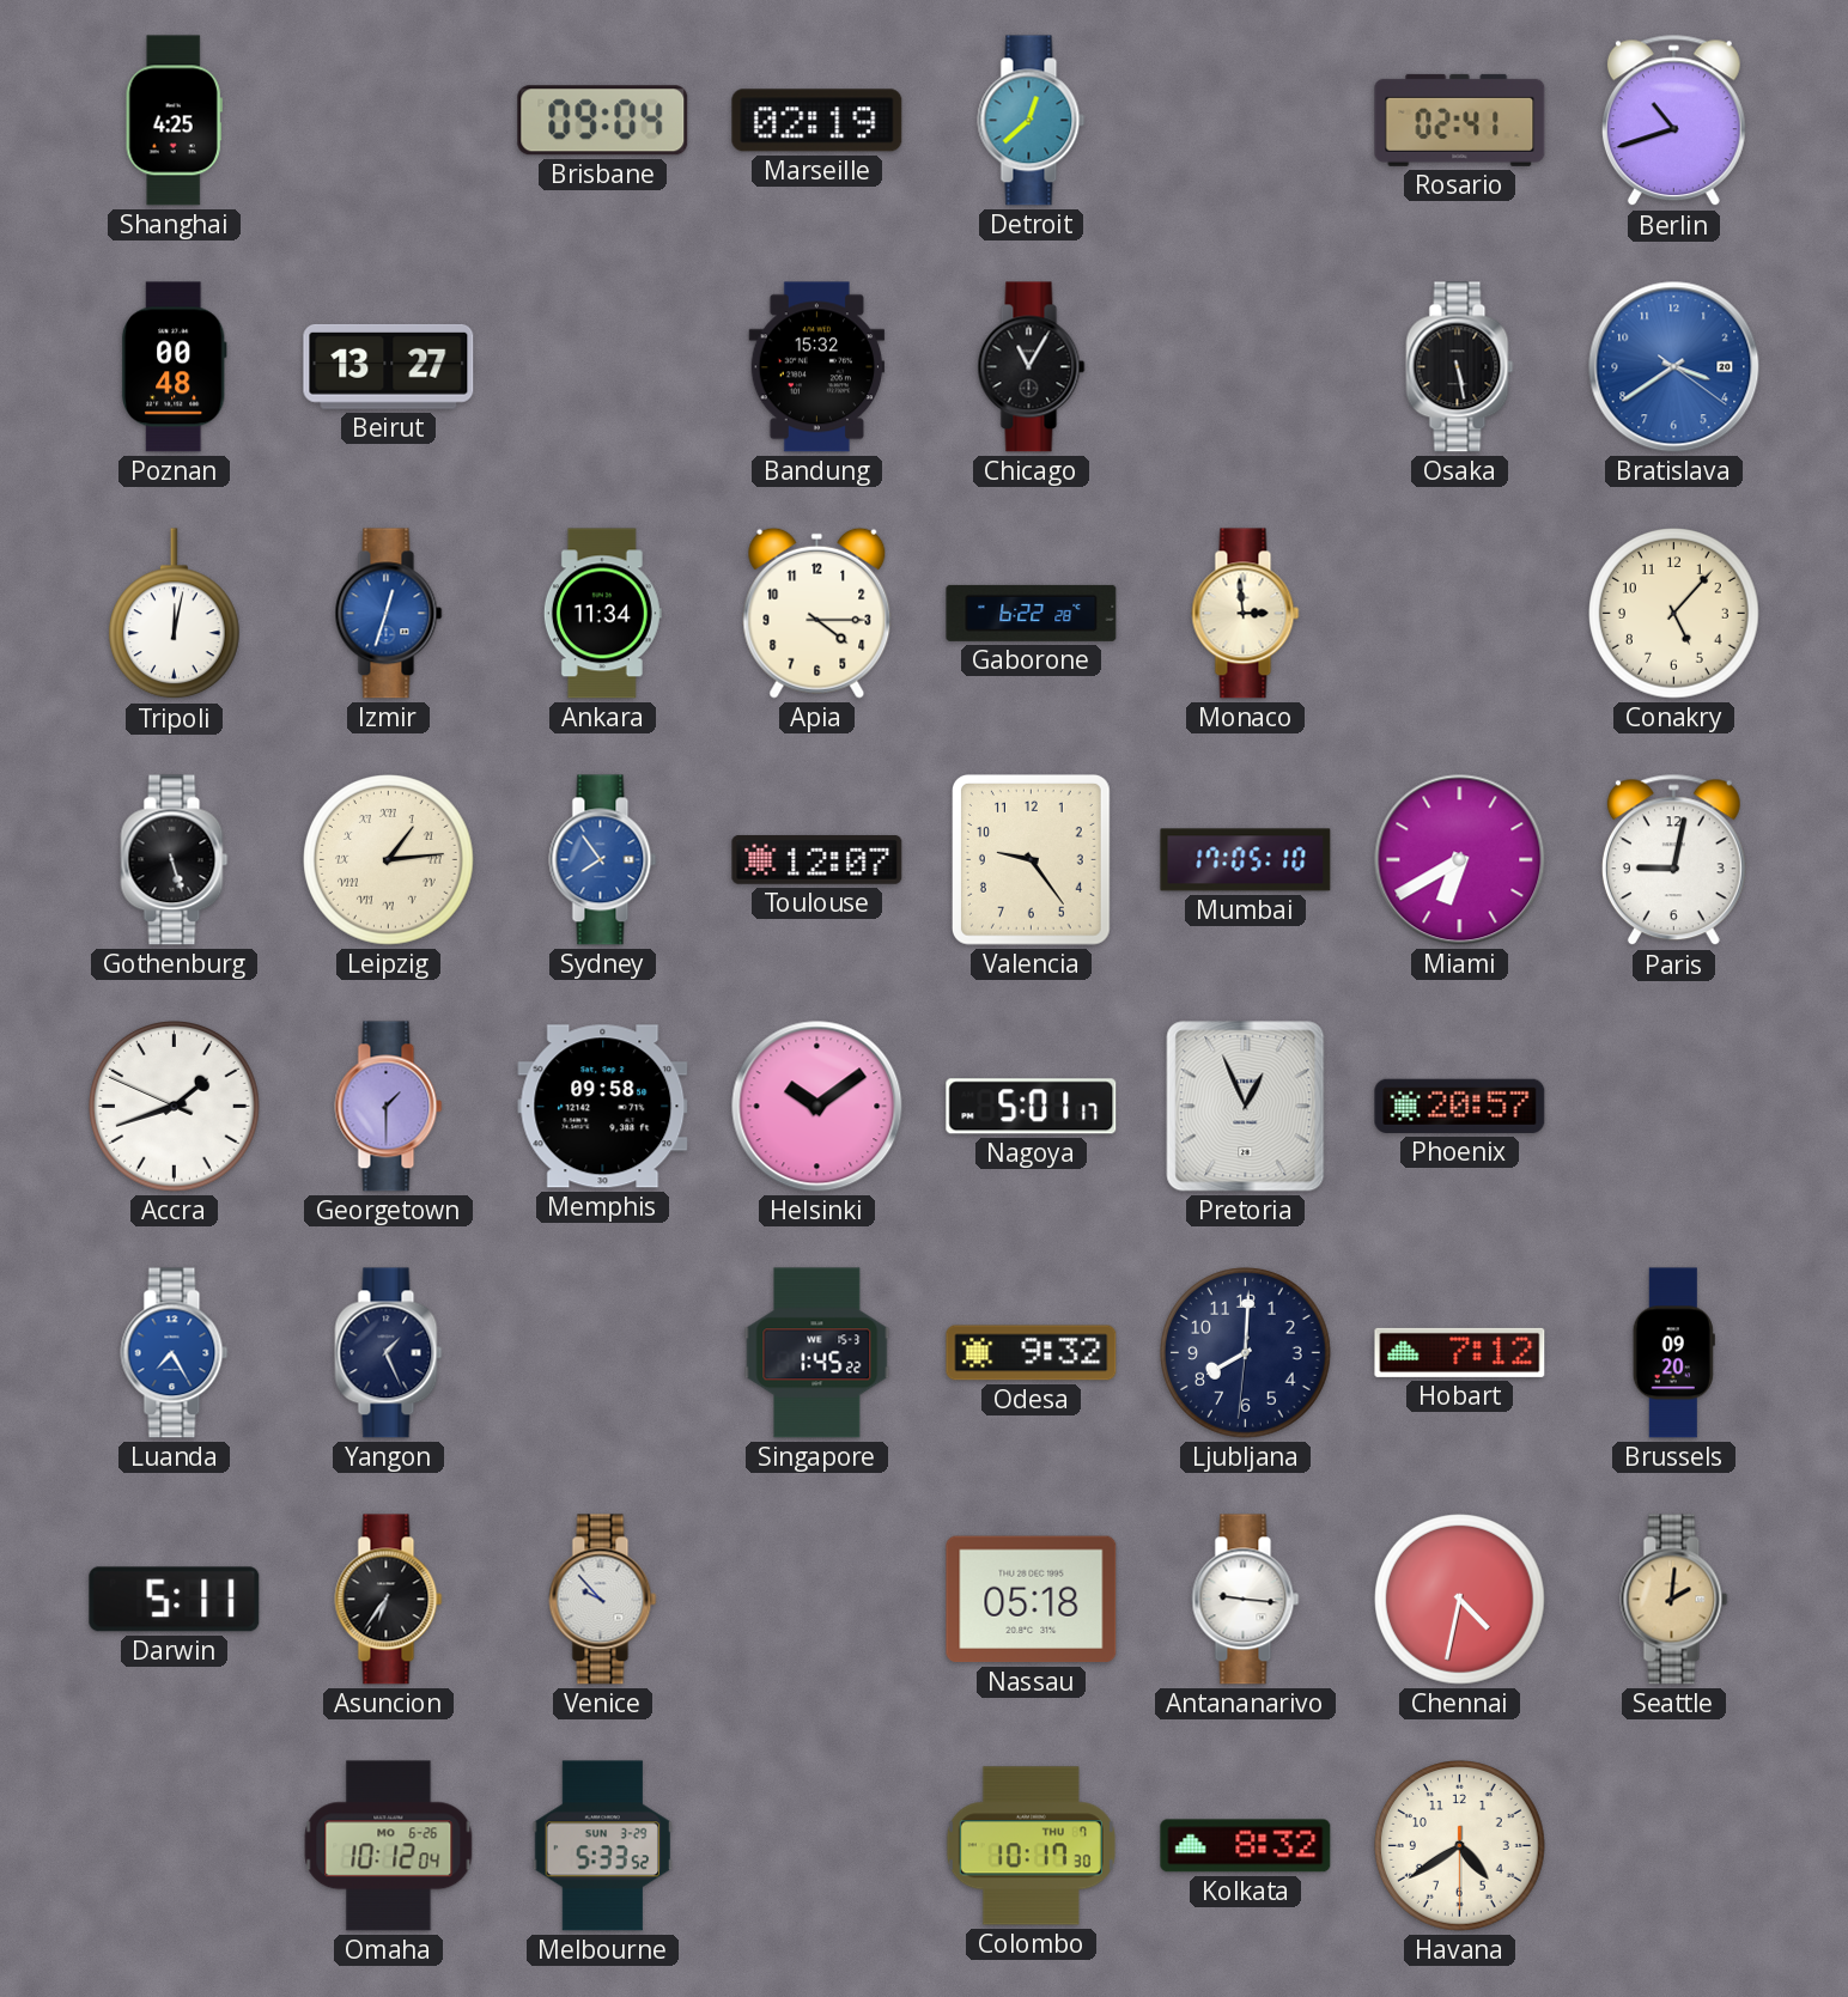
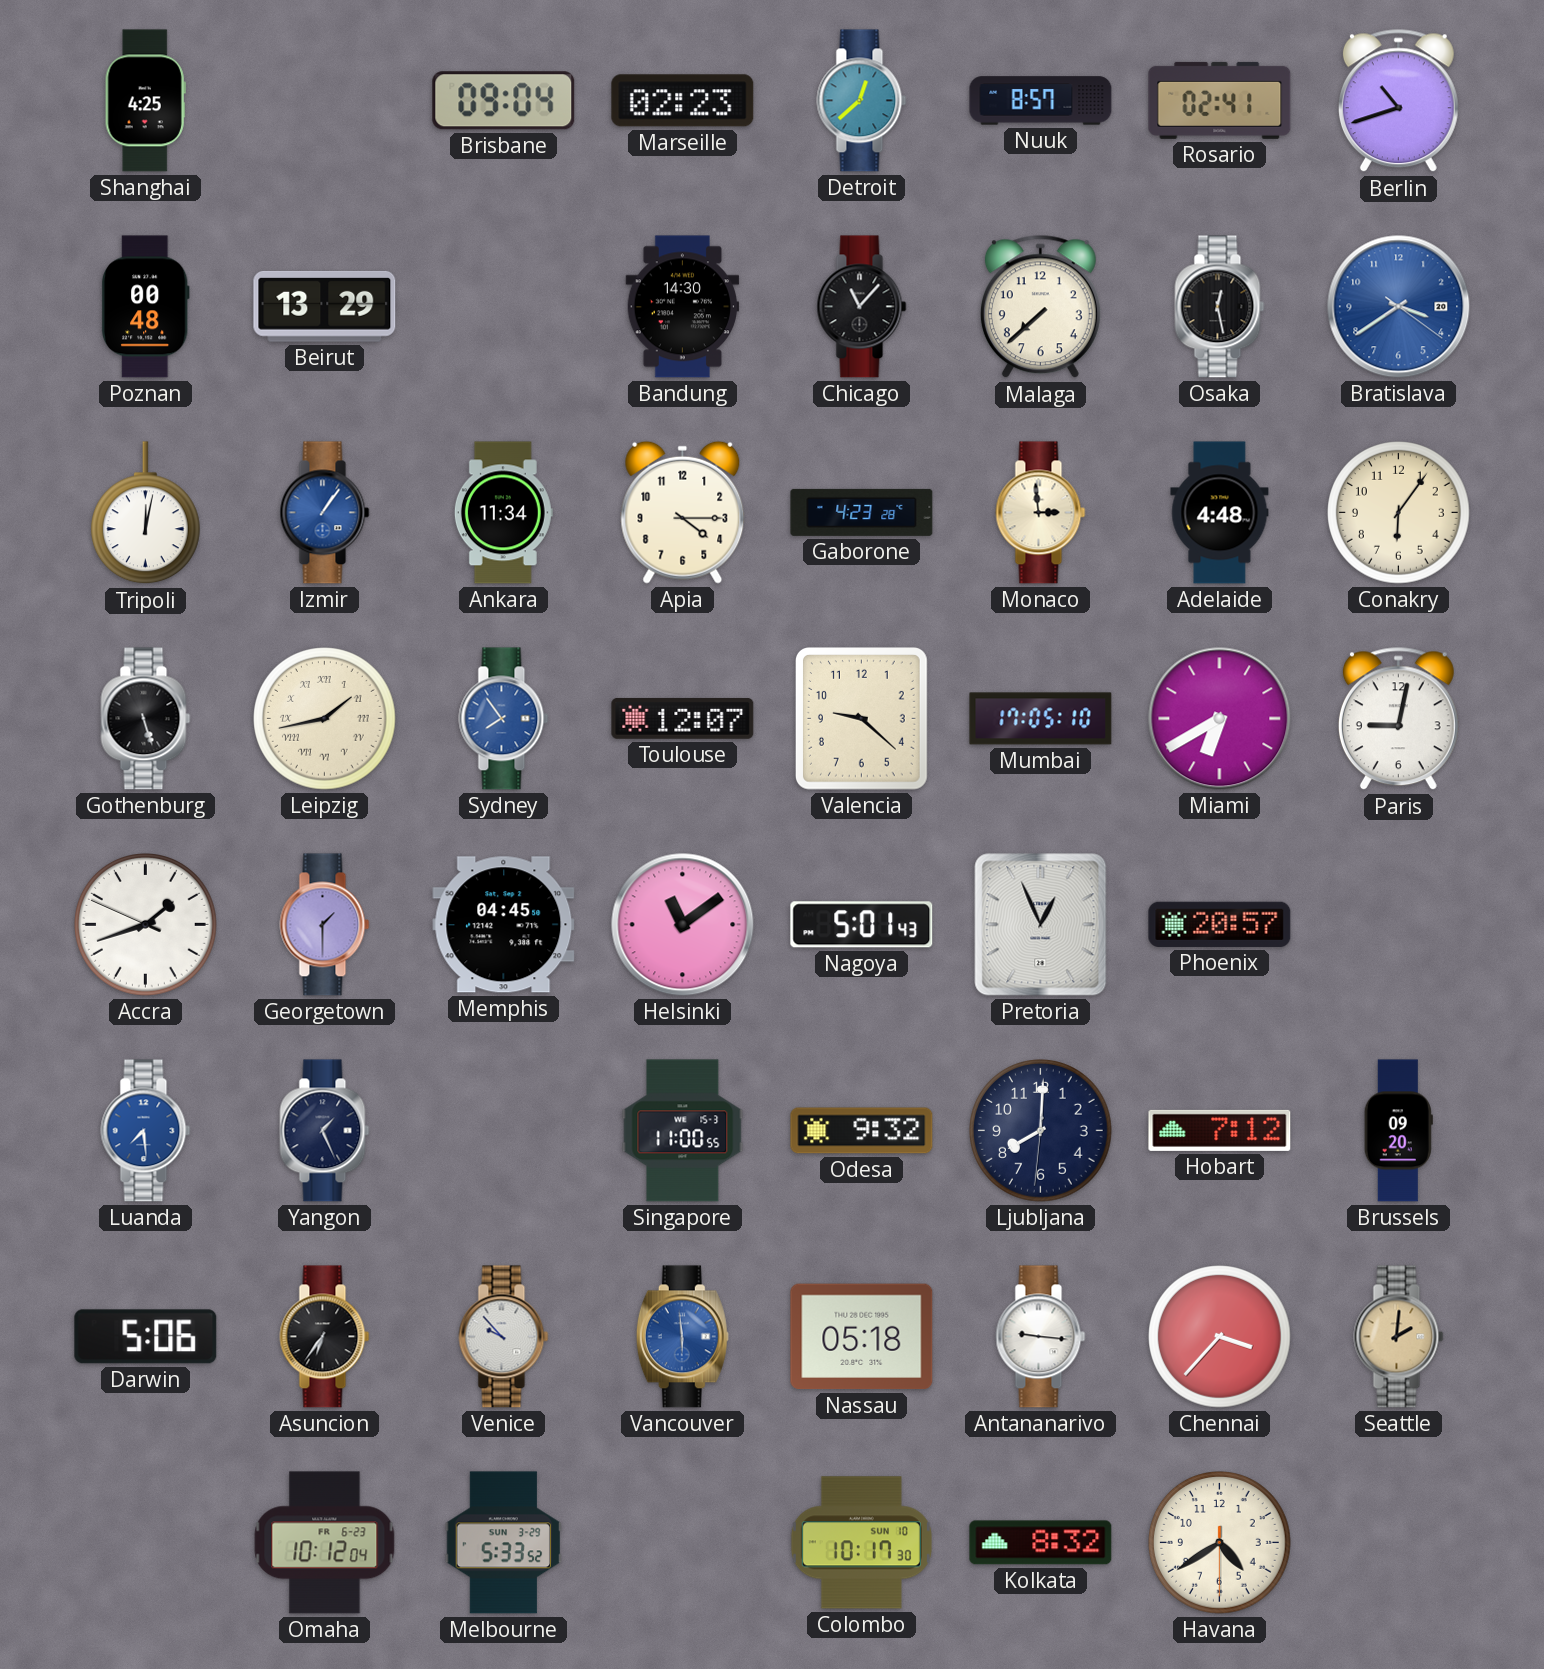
Marseille: 02:19 -> 02:23
Nuuk: none -> 8:57
Beirut: 13:27 -> 13:29
Bandung: 15:32 -> 14:30
Chicago: 11:05 -> 11:07
Malaga: none -> 7:38
Osaka: 5:28 -> 12:28
Izmir: 12:33 -> 1:06
Gaborone: 6:22 -> 4:23
Adelaide: none -> 4:48
Conakry: 5:07 -> 6:06
Leipzig: 1:14 -> 1:43
Valencia: 9:24 -> 9:22
Memphis: 09:58 -> 04:45
Helsinki: 10:09 -> 11:09
Nagoya: 5:01:17 -> 5:01:43
Luanda: 7:25 -> 7:29
Singapore: 1:45 -> 11:00
Darwin: 5:11 -> 5:06
Vancouver: none -> 5:59
Chennai: 4:32 -> 3:37
Omaha date: MO 6-26 -> FR 6-23
Colombo date: THU 7 -> SUN 10
